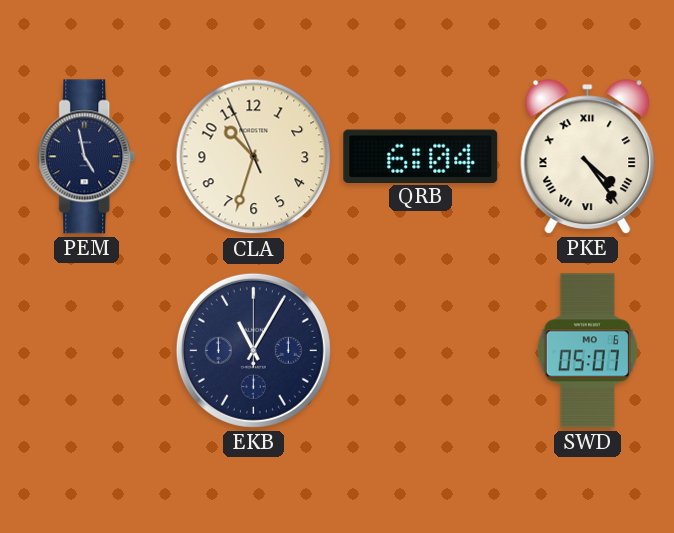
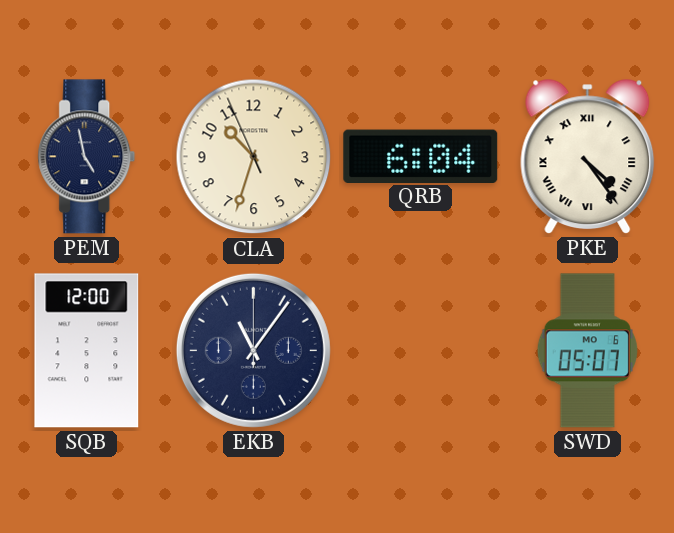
SQB: none -> 12:00
EKB: 11:05 -> 11:06
